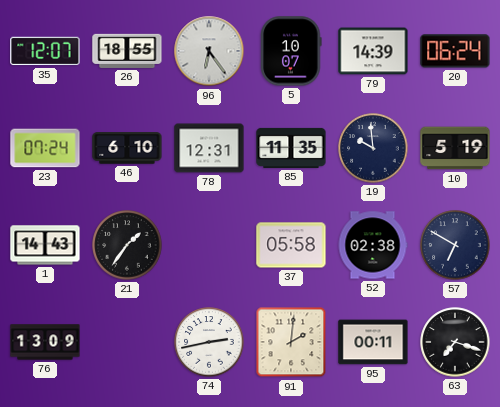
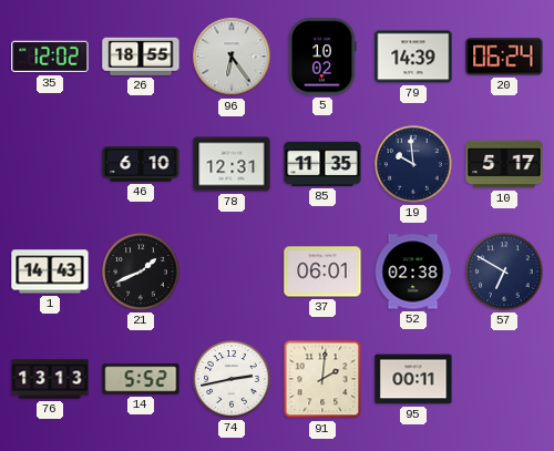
35: 12:07 -> 12:02
5: 10:07 -> 10:02
23: 07:24 -> none
10: 5:19 -> 5:17
21: 1:36 -> 1:41
37: 05:58 -> 06:01
76: 13:09 -> 13:13
14: none -> 5:52
63: 7:18 -> none
